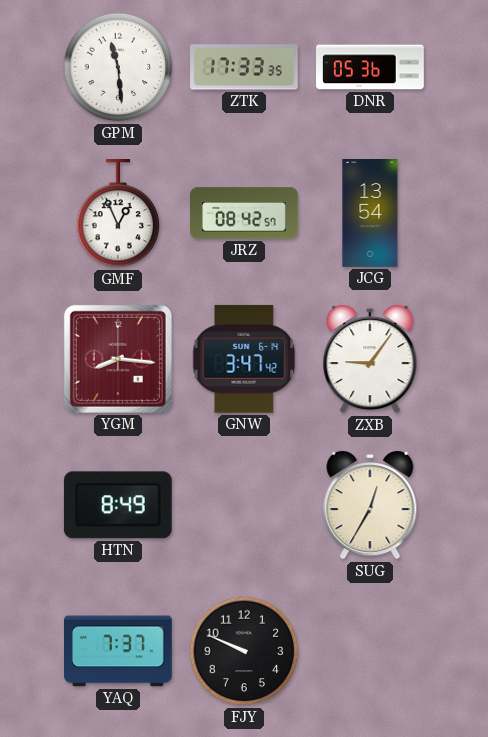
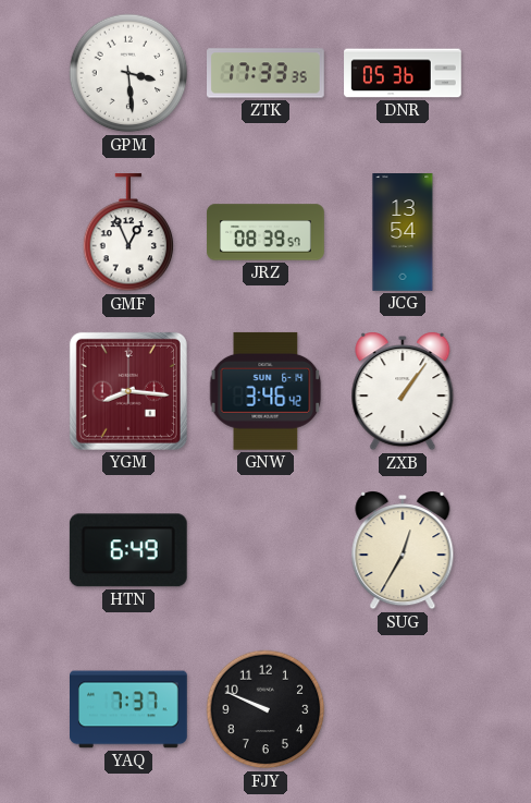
GPM: 11:29 -> 3:29
JRZ: 08:42 -> 08:39
GNW: 3:47 -> 3:46
ZXB: 9:06 -> 1:06
HTN: 8:49 -> 6:49
